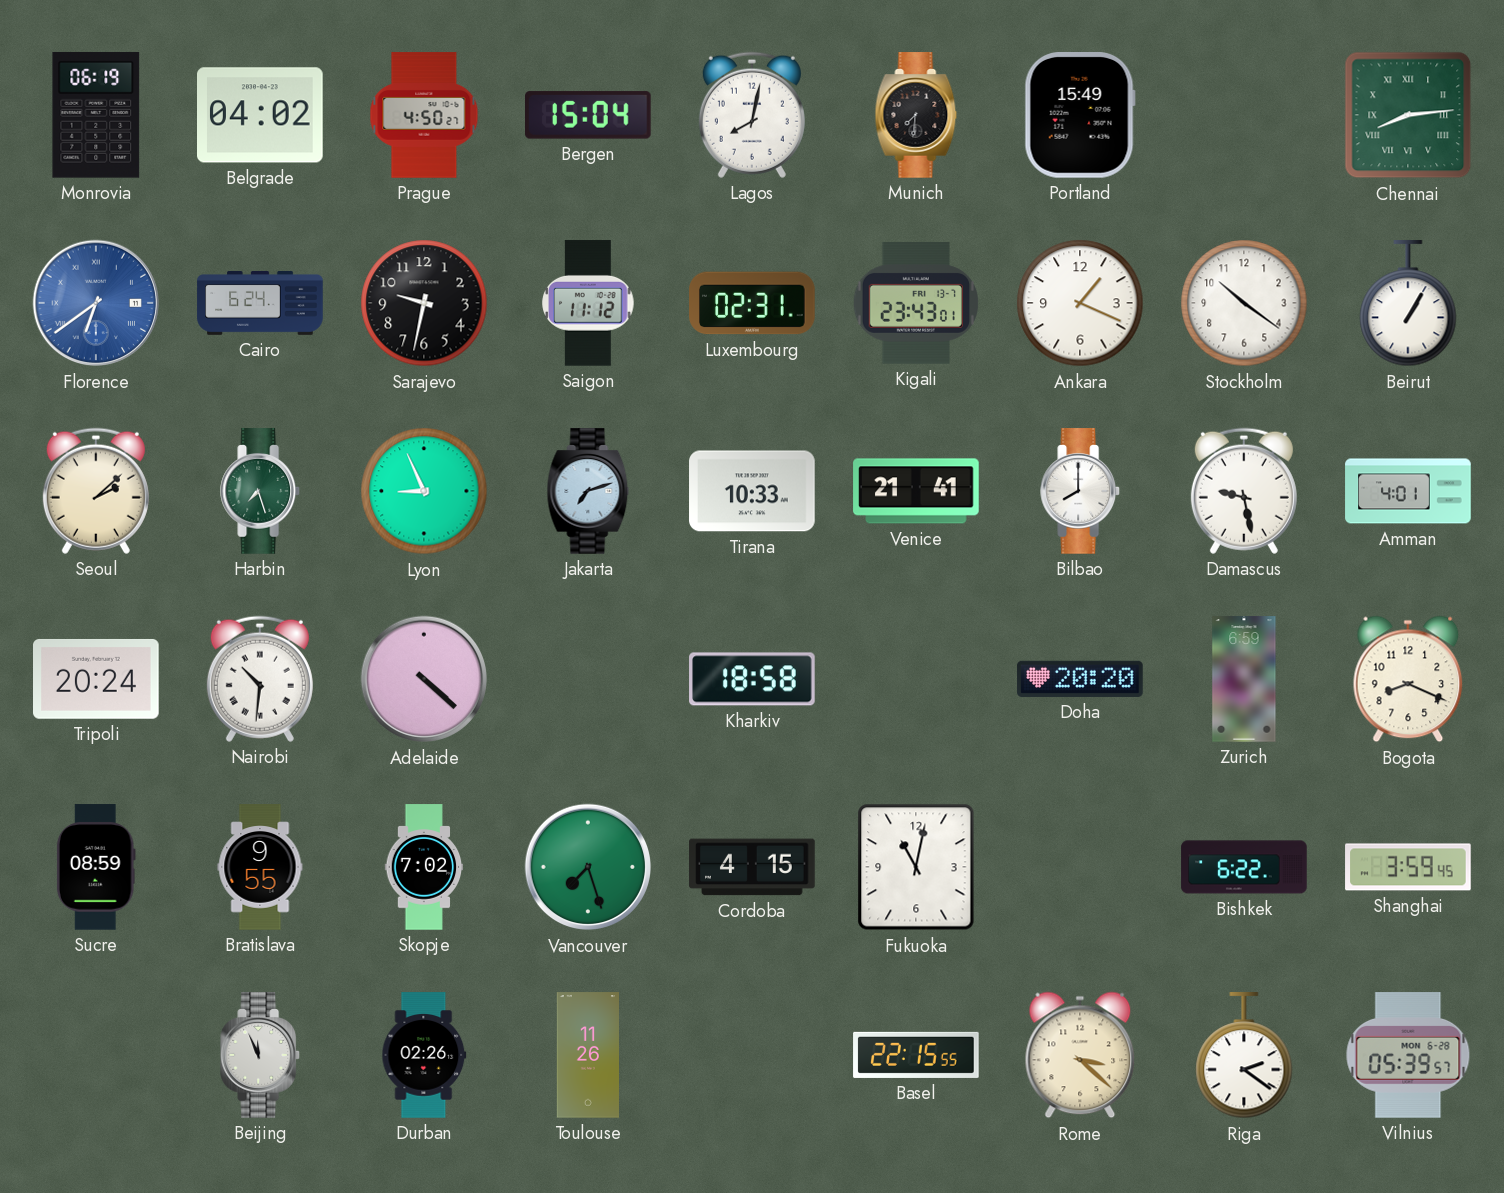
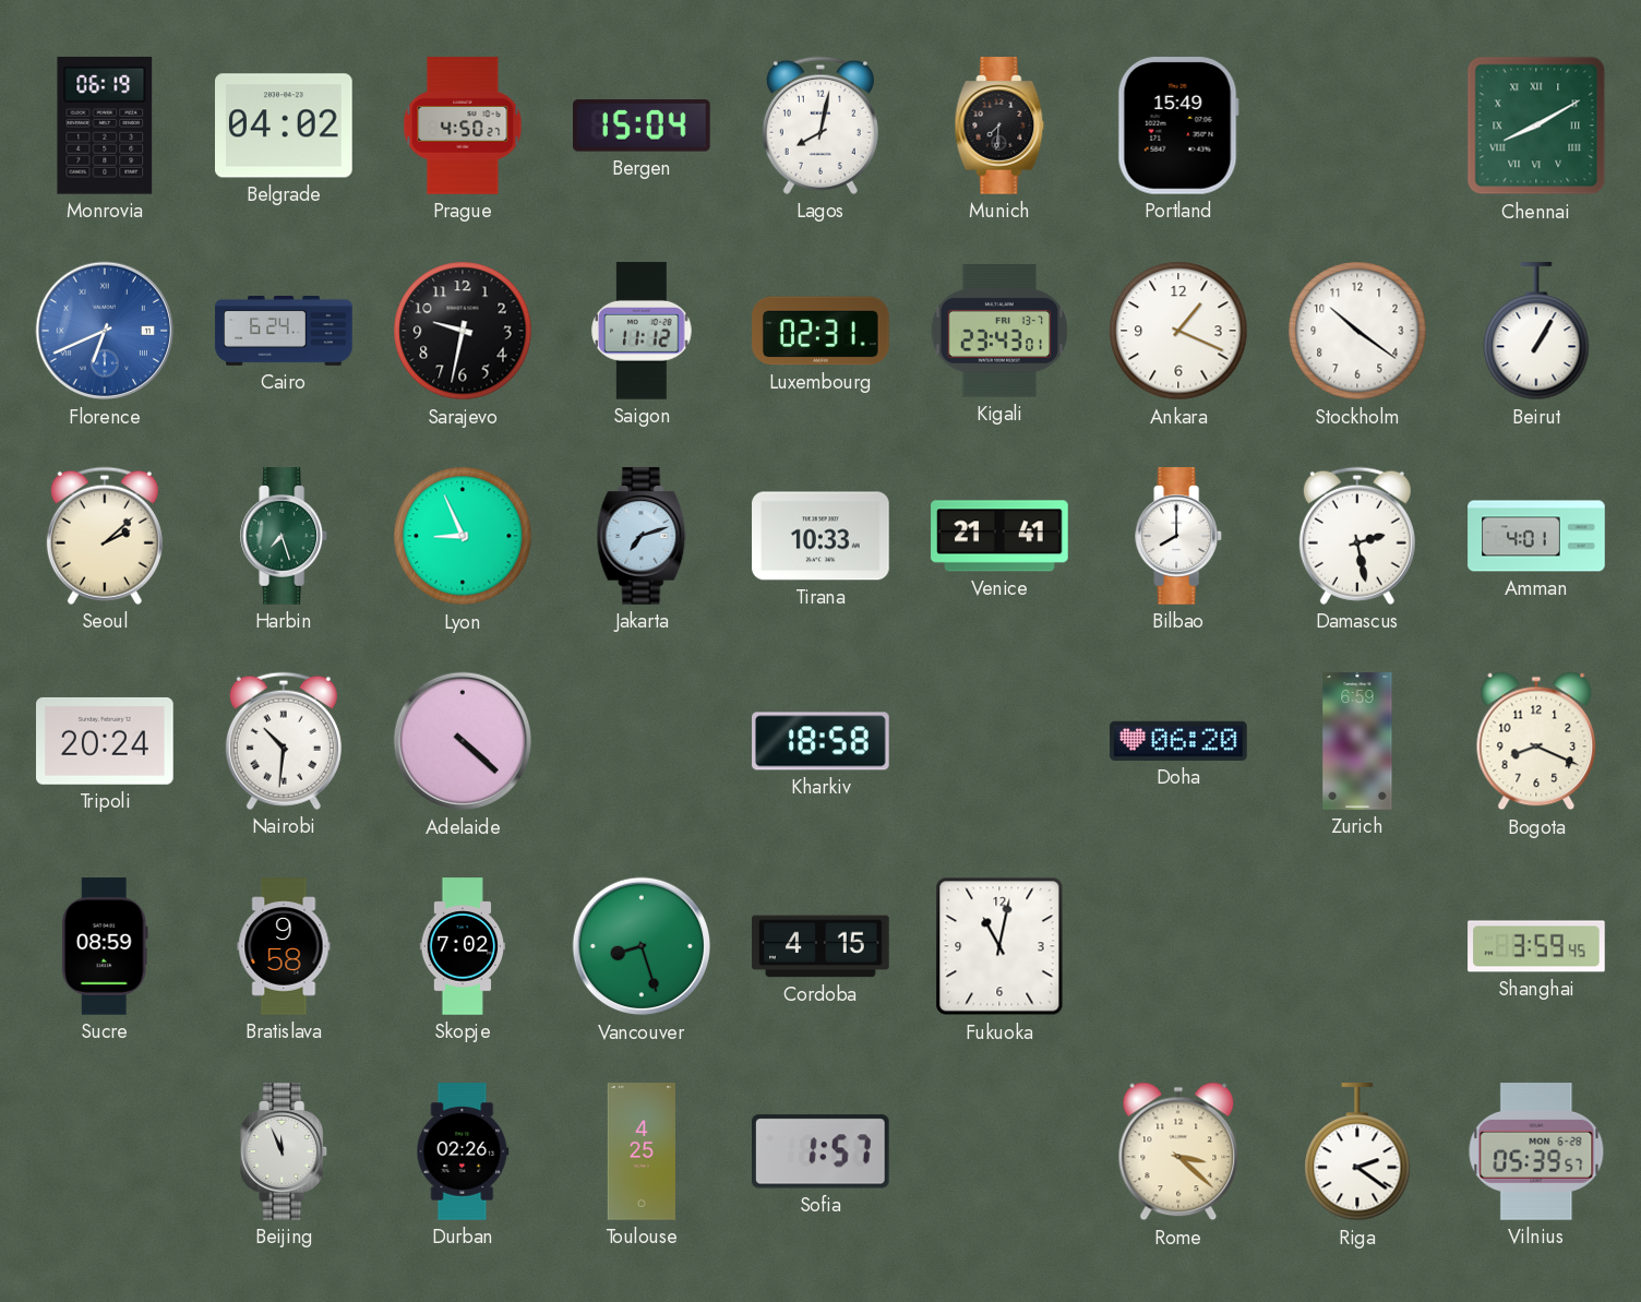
Chennai: 8:14 -> 8:10
Florence: 6:39 -> 6:41
Damascus: 9:28 -> 2:28
Doha: 20:20 -> 06:20
Bratislava: 9:55 -> 9:58
Vancouver: 7:27 -> 8:27
Bishkek: 6:22 -> none
Toulouse: 11:26 -> 4:25
Sofia: none -> 1:57
Basel: 22:15 -> none
